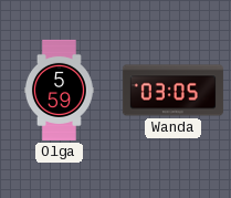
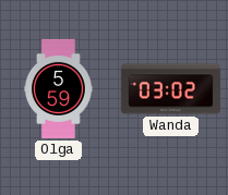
Wanda: 03:05 -> 03:02
